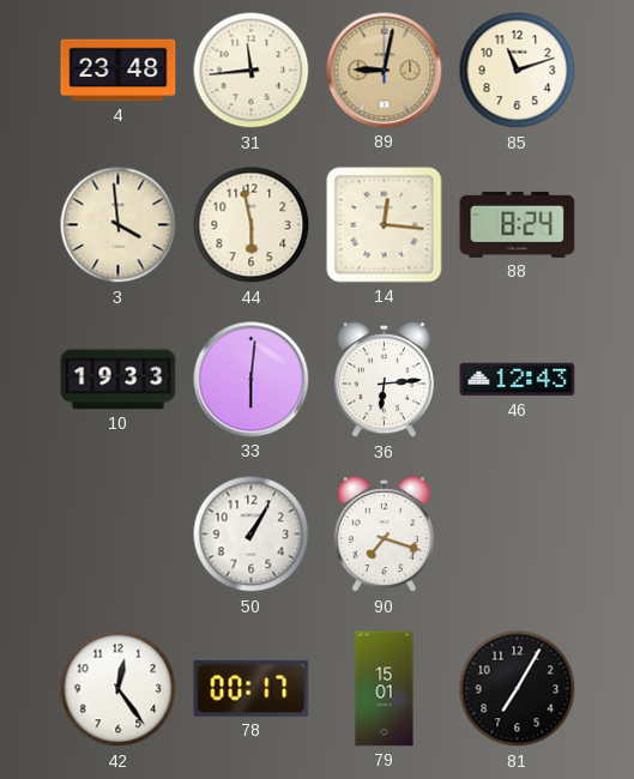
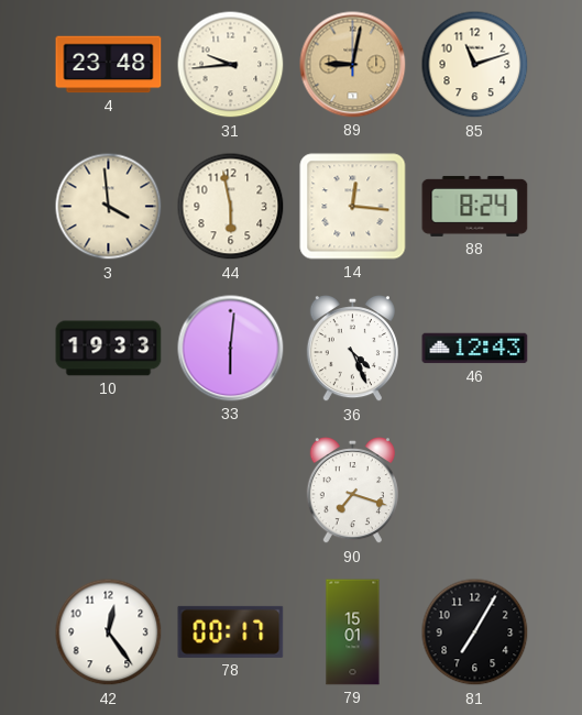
31: 11:44 -> 9:44
36: 6:14 -> 4:26
50: 1:05 -> none
